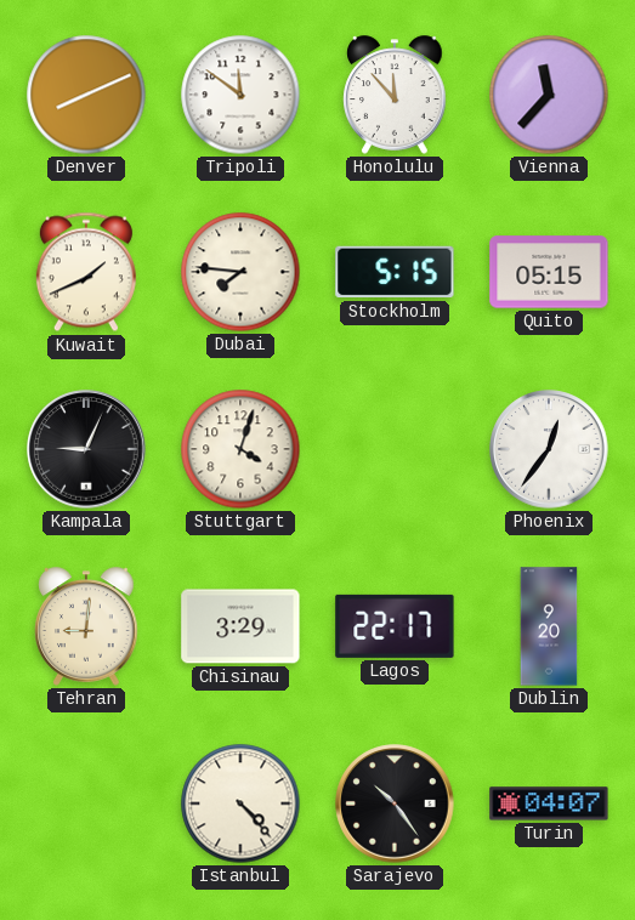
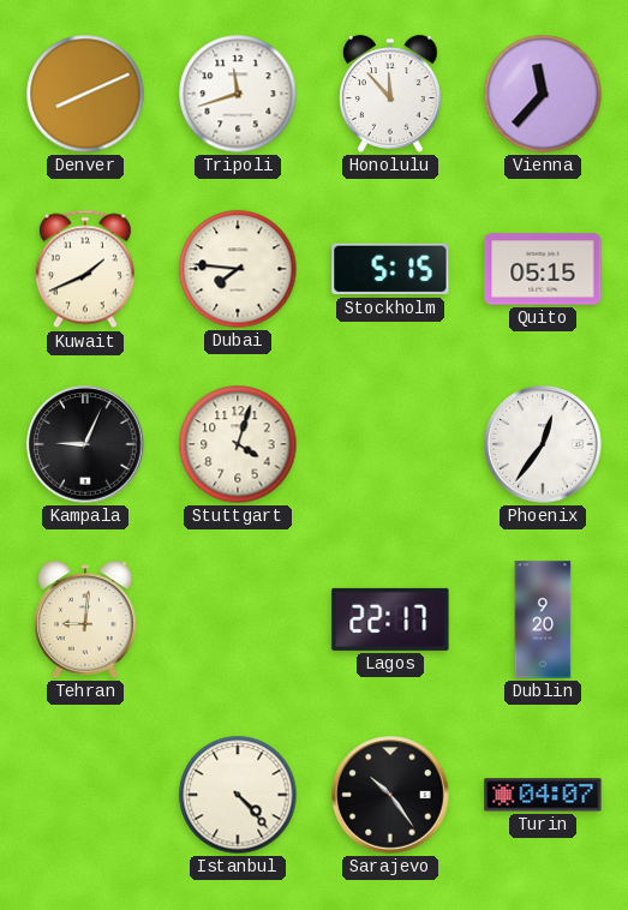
Tripoli: 11:51 -> 11:42
Chisinau: 3:29 -> none
